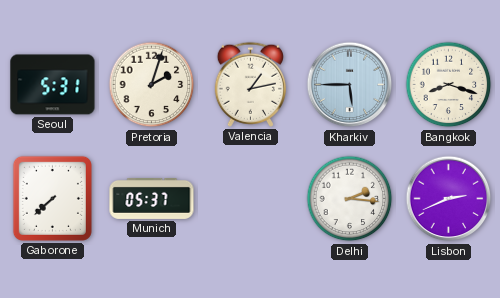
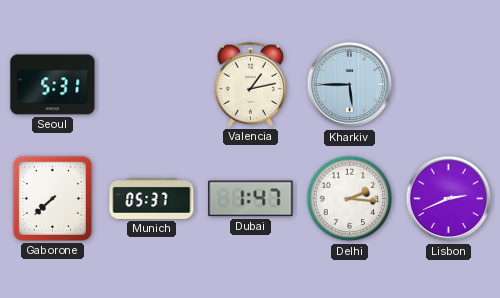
Pretoria: 2:03 -> none
Bangkok: 8:18 -> none
Dubai: none -> 1:47
